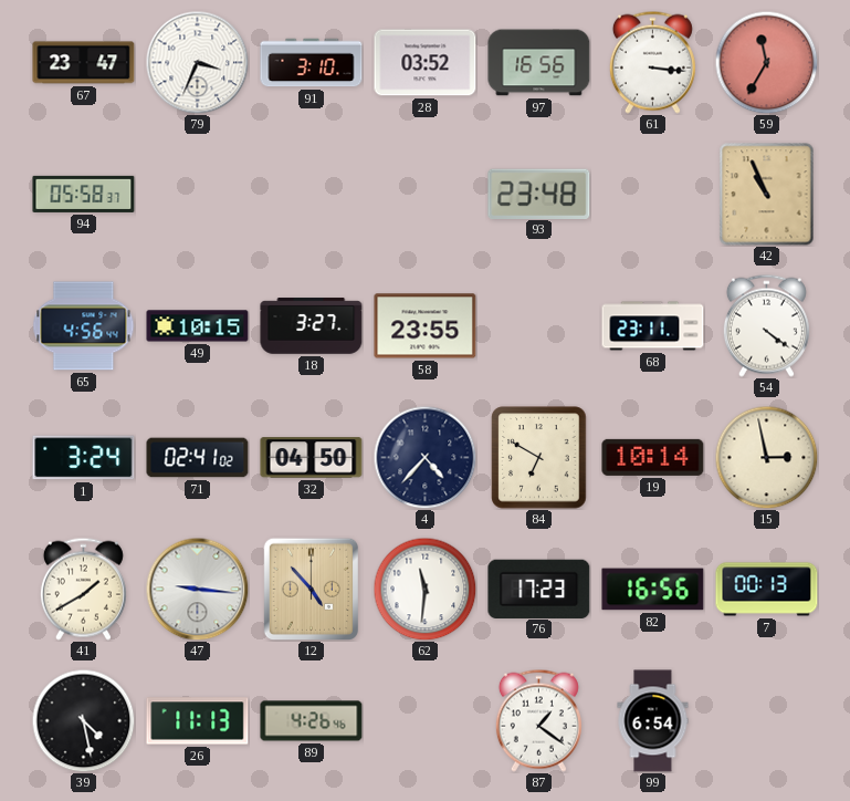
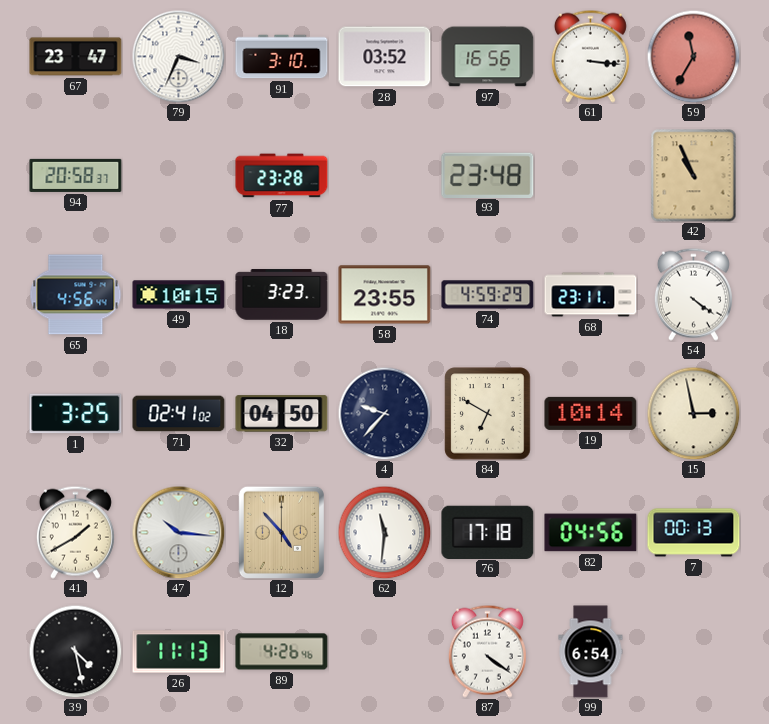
94: 05:58 -> 20:58
77: none -> 23:28
18: 3:27 -> 3:23
74: none -> 4:59
1: 3:24 -> 3:25
4: 4:37 -> 9:37
47: 9:16 -> 10:16
76: 17:23 -> 17:18
82: 16:56 -> 04:56
87: 1:21 -> 4:21
